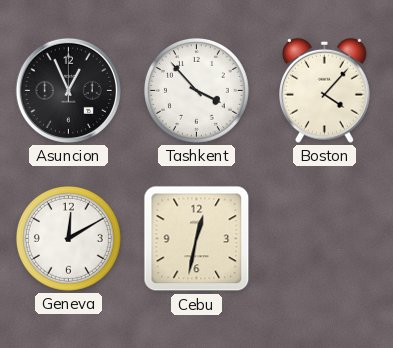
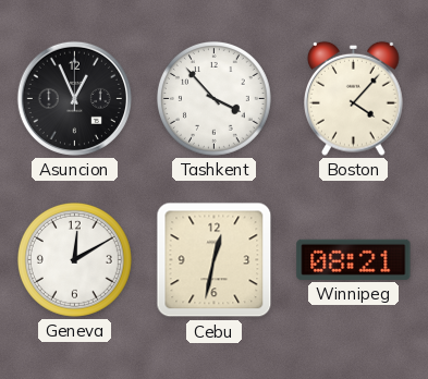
Winnipeg: none -> 08:21
